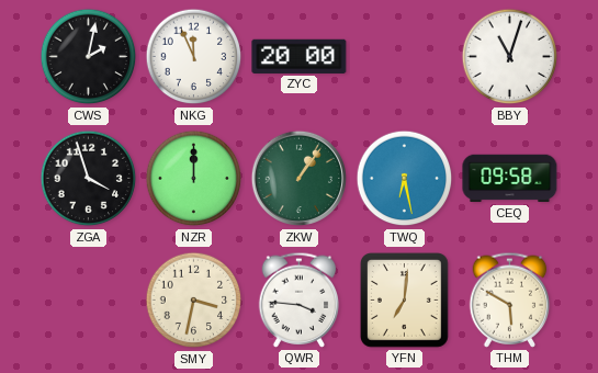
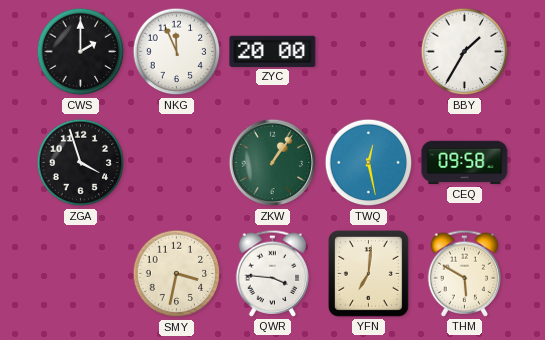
CWS: 2:02 -> 2:00
BBY: 11:03 -> 1:35
NZR: 12:00 -> none
TWQ: 6:28 -> 12:28
